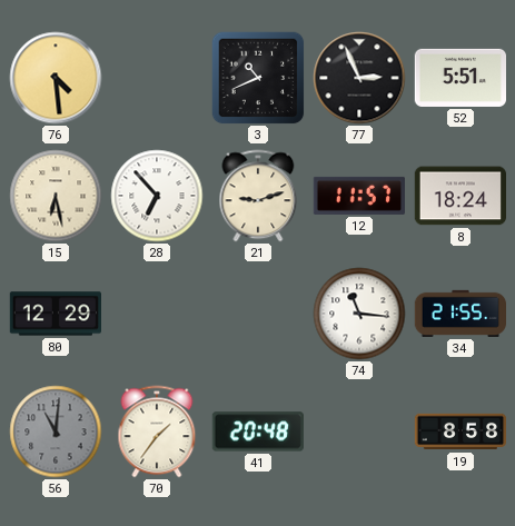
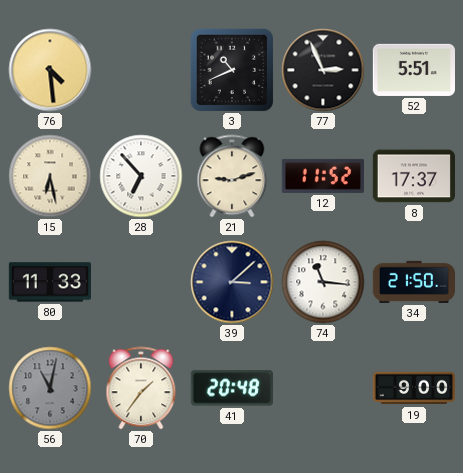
12: 11:57 -> 11:52
8: 18:24 -> 17:37
80: 12:29 -> 11:33
39: none -> 3:08
34: 21:55 -> 21:50
56: 11:01 -> 11:02
19: 8:58 -> 9:00
